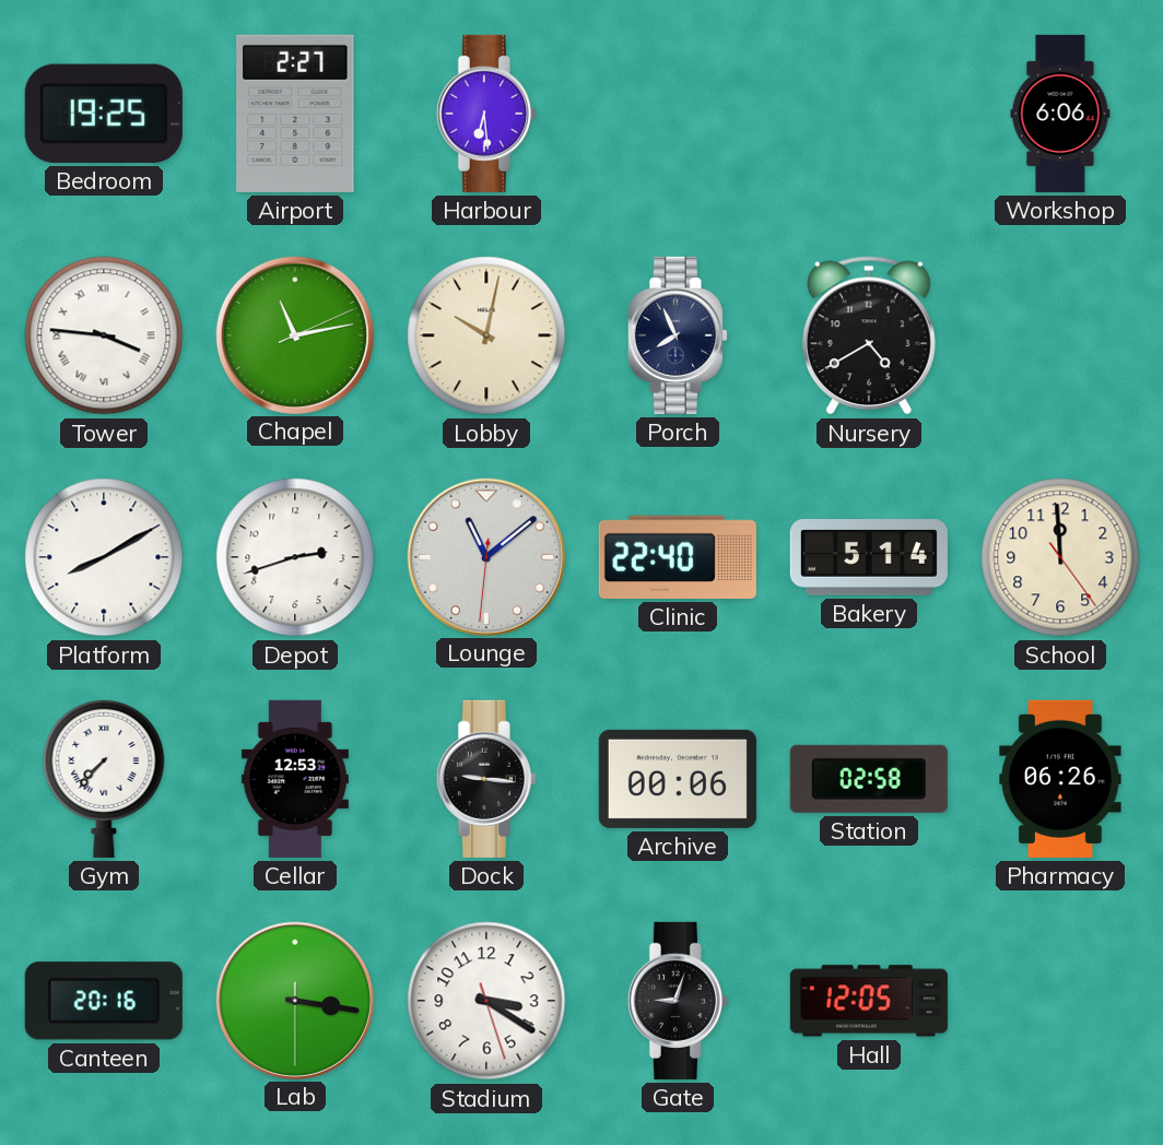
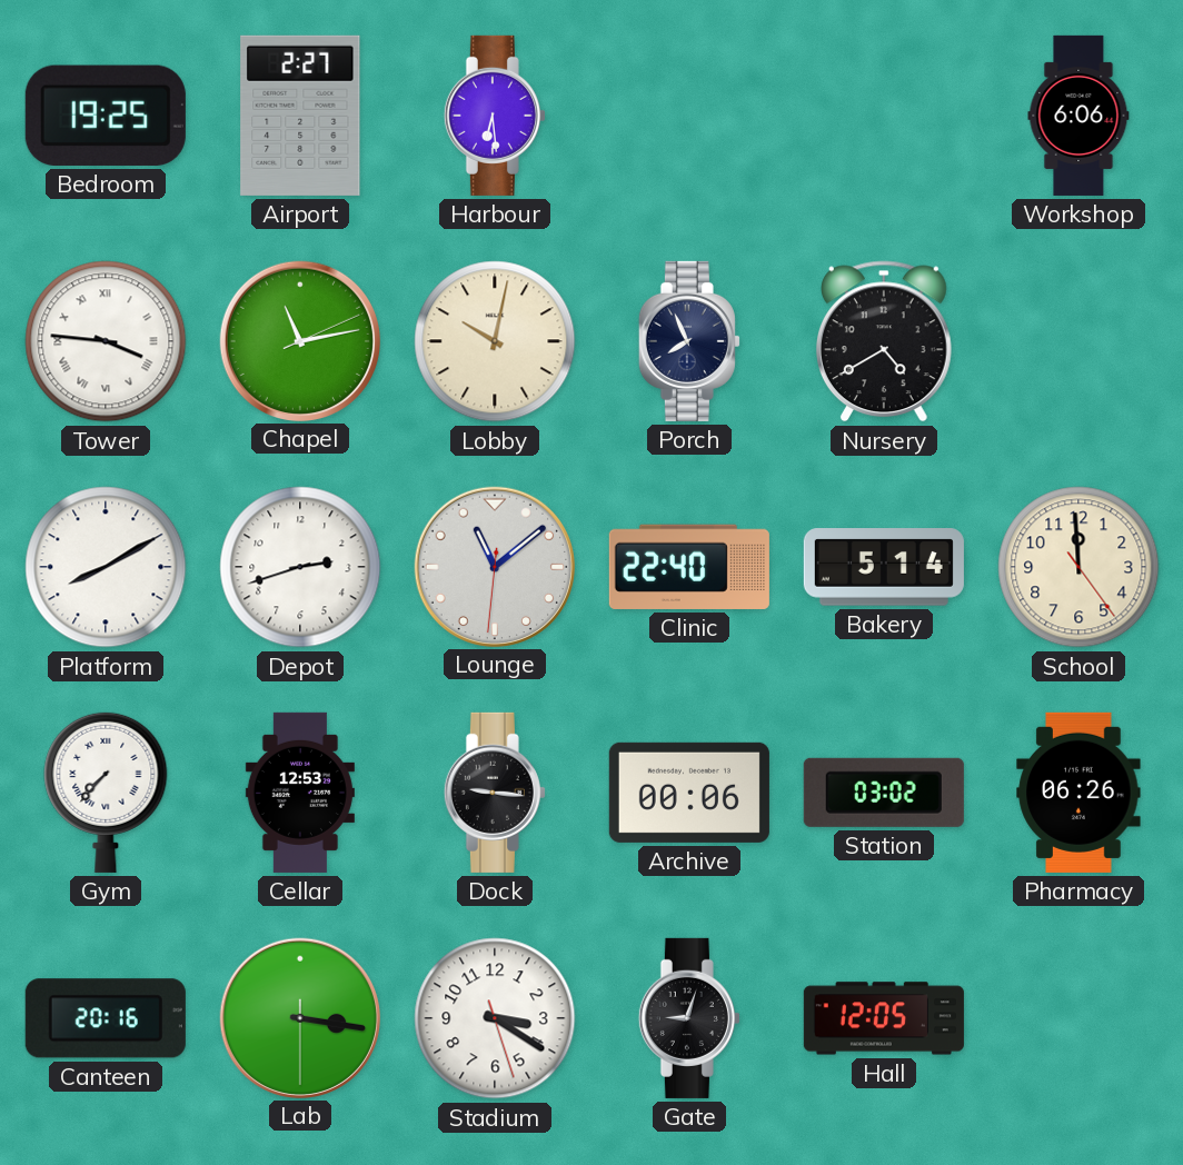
Station: 02:58 -> 03:02
